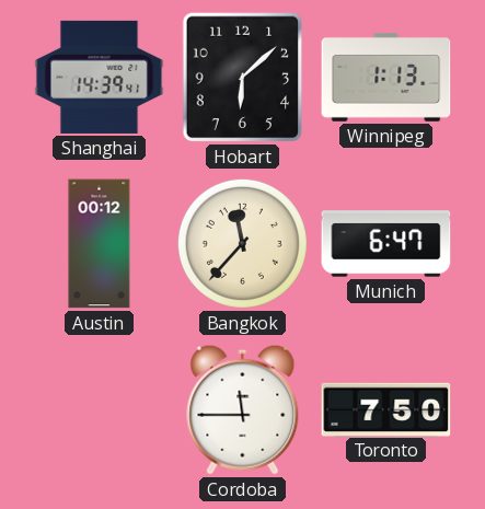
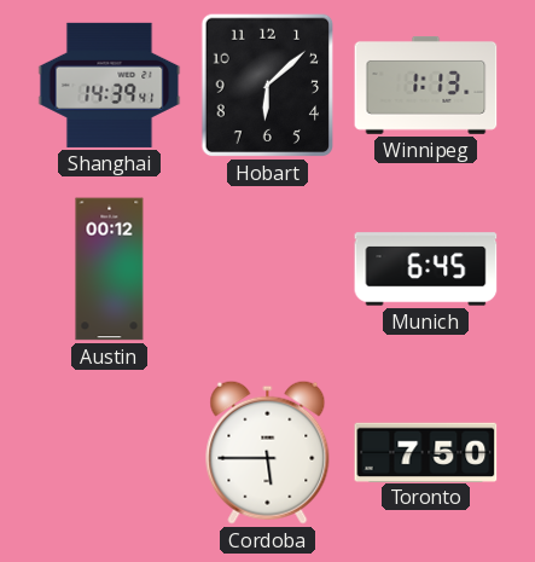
Bangkok: 11:37 -> none
Munich: 6:47 -> 6:45
Cordoba: 11:45 -> 5:45
